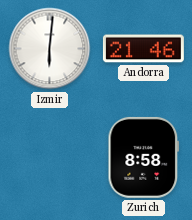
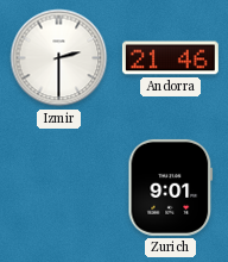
Izmir: 6:01 -> 2:30
Zurich: 8:58 -> 9:01
